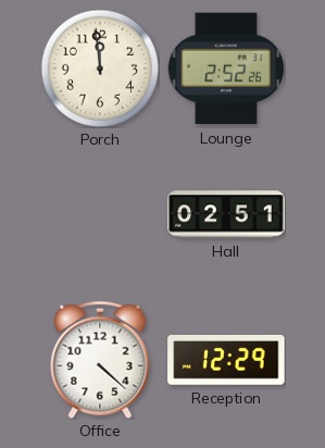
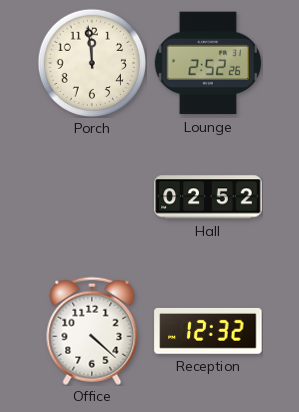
Hall: 02:51 -> 02:52
Reception: 12:29 -> 12:32
